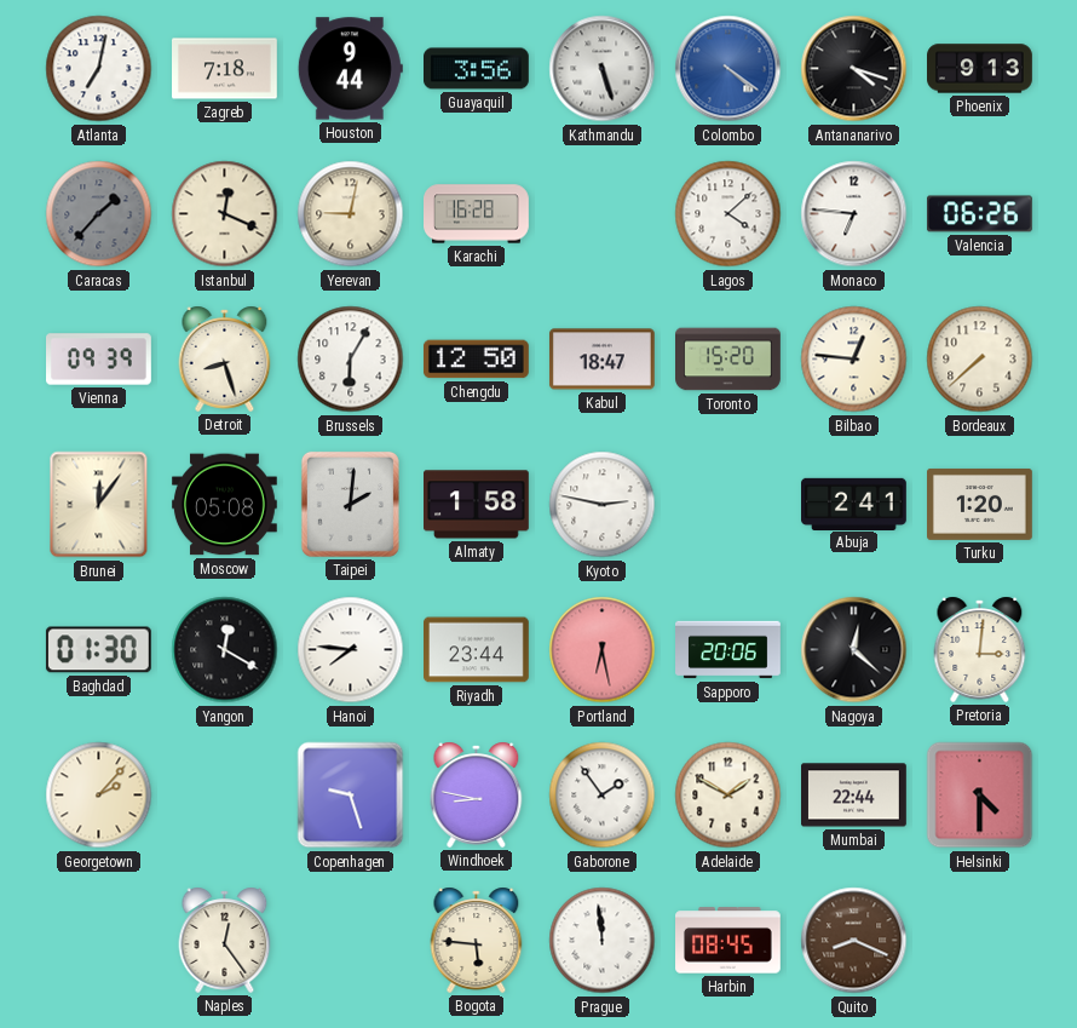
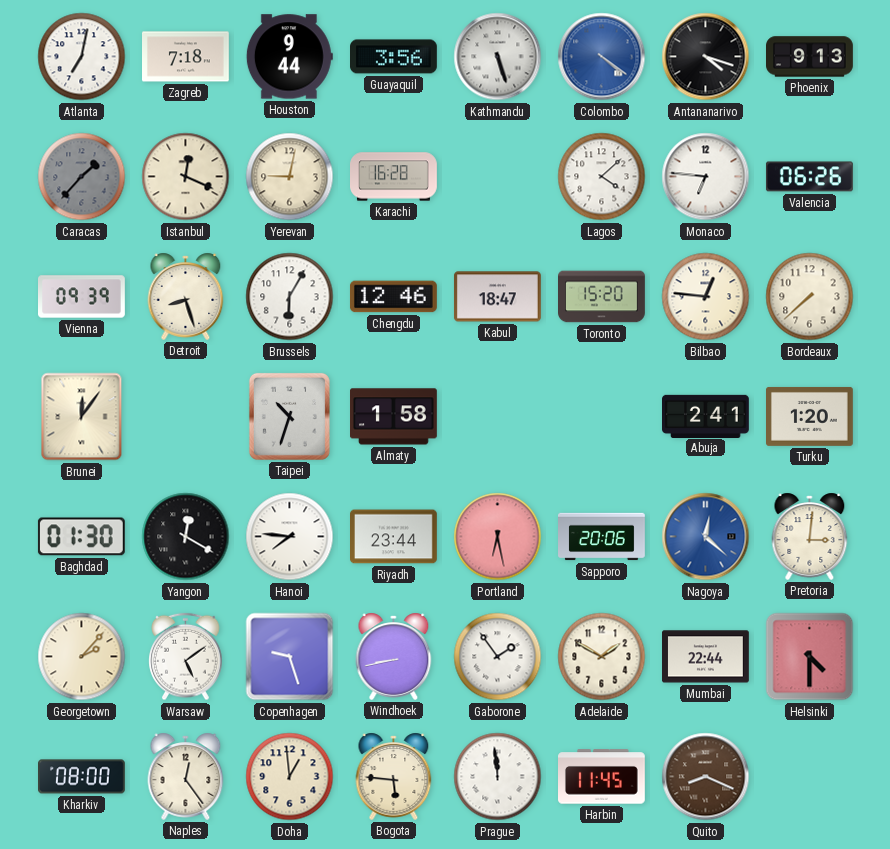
Chengdu: 12:50 -> 12:46
Moscow: 05:08 -> none
Taipei: 2:01 -> 10:33
Kyoto: 2:47 -> none
Nagoya dial: black -> blue
Warsaw: none -> 5:09
Windhoek: 8:47 -> 8:43
Kharkiv: none -> 08:00
Doha: none -> 12:59
Harbin: 08:45 -> 11:45
